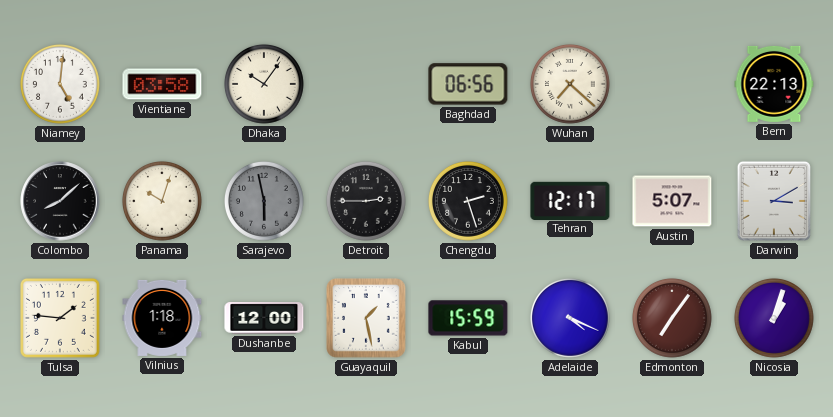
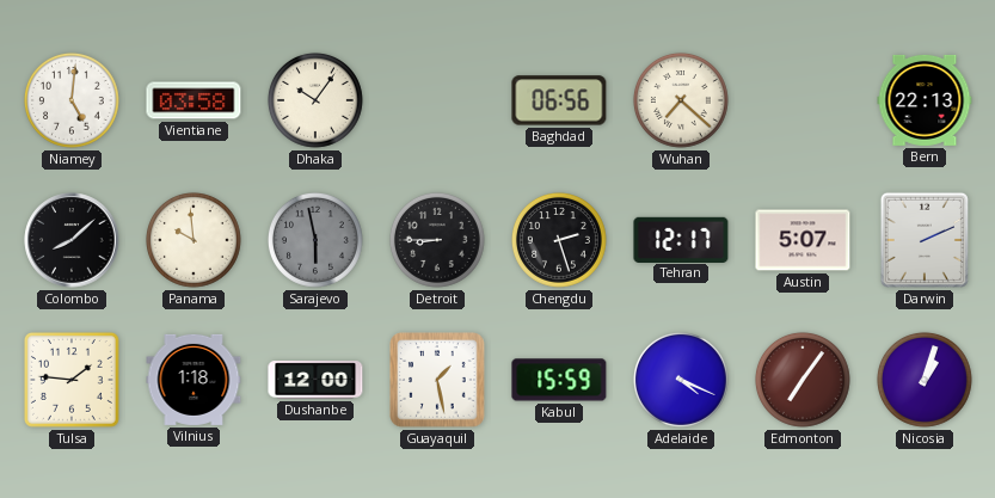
Panama: 10:03 -> 9:59
Detroit: 2:45 -> 8:45
Darwin: 3:10 -> 2:11
